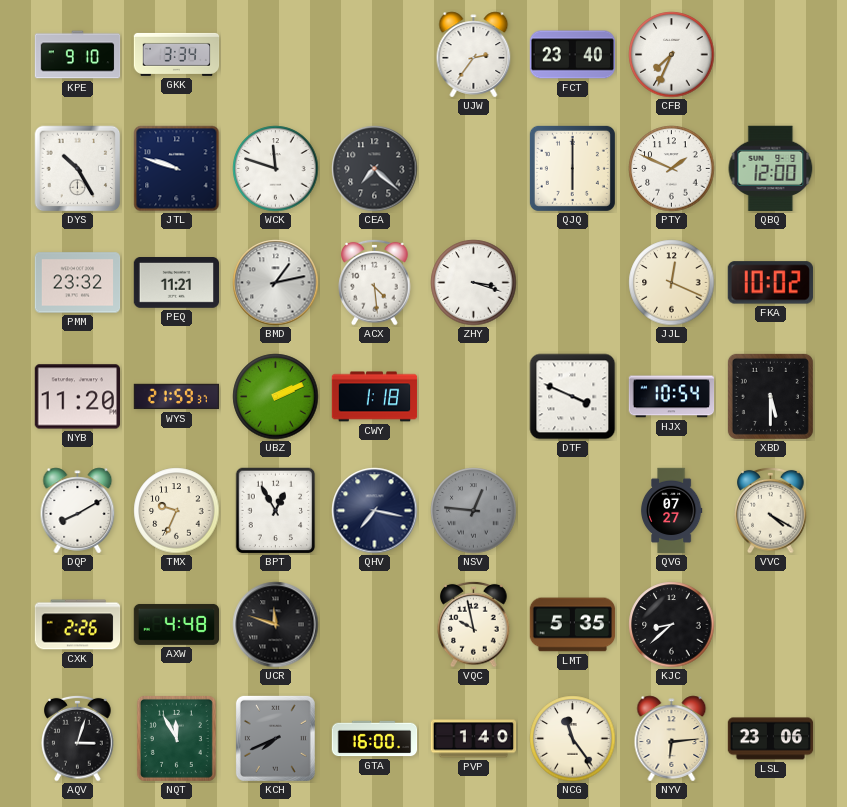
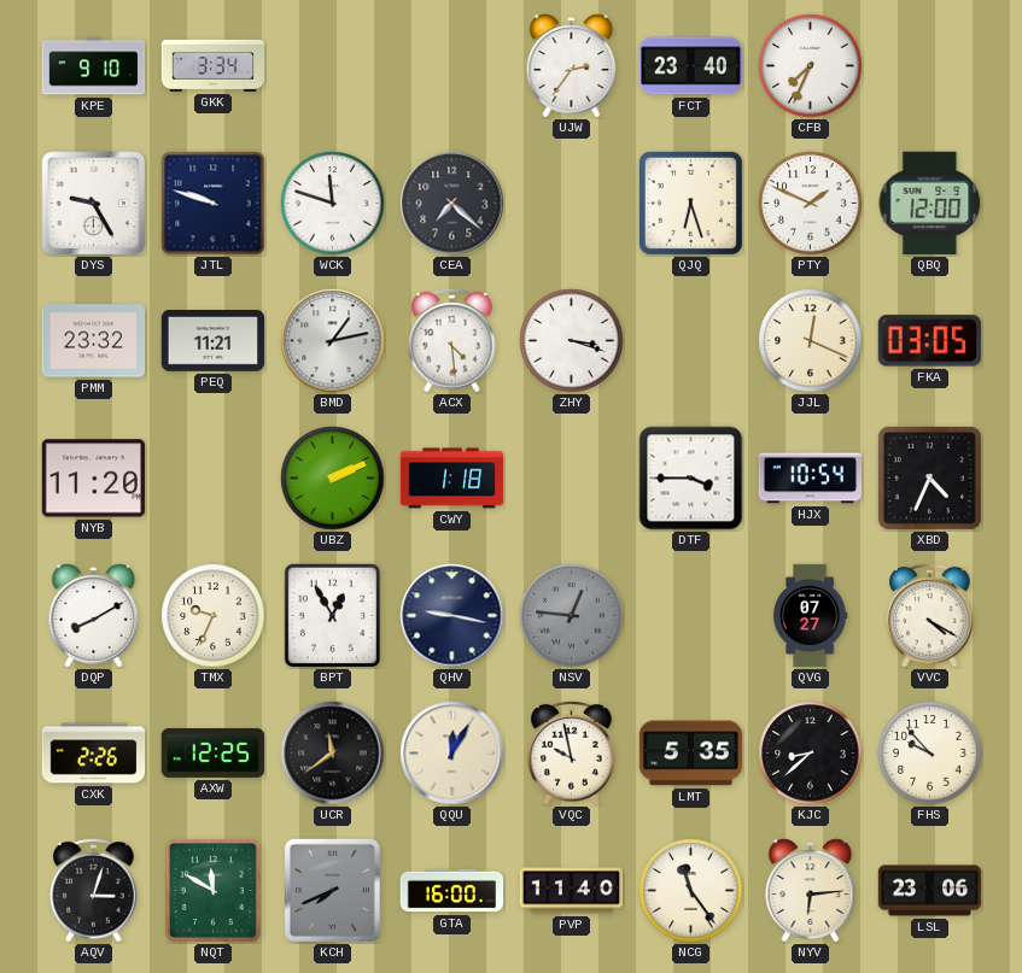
DYS: 10:25 -> 9:25
QJQ: 6:00 -> 6:27
FKA: 10:02 -> 03:05
WYS: 21:59 -> none
DTF: 3:49 -> 3:45
XBD: 5:30 -> 4:34
QHV: 7:17 -> 9:17
AXW: 4:48 -> 12:25
UCR: 11:48 -> 11:39
QQU: none -> 12:05
FHS: none -> 9:53
NQT: 11:55 -> 11:50
PVP: 1:40 -> 11:40
